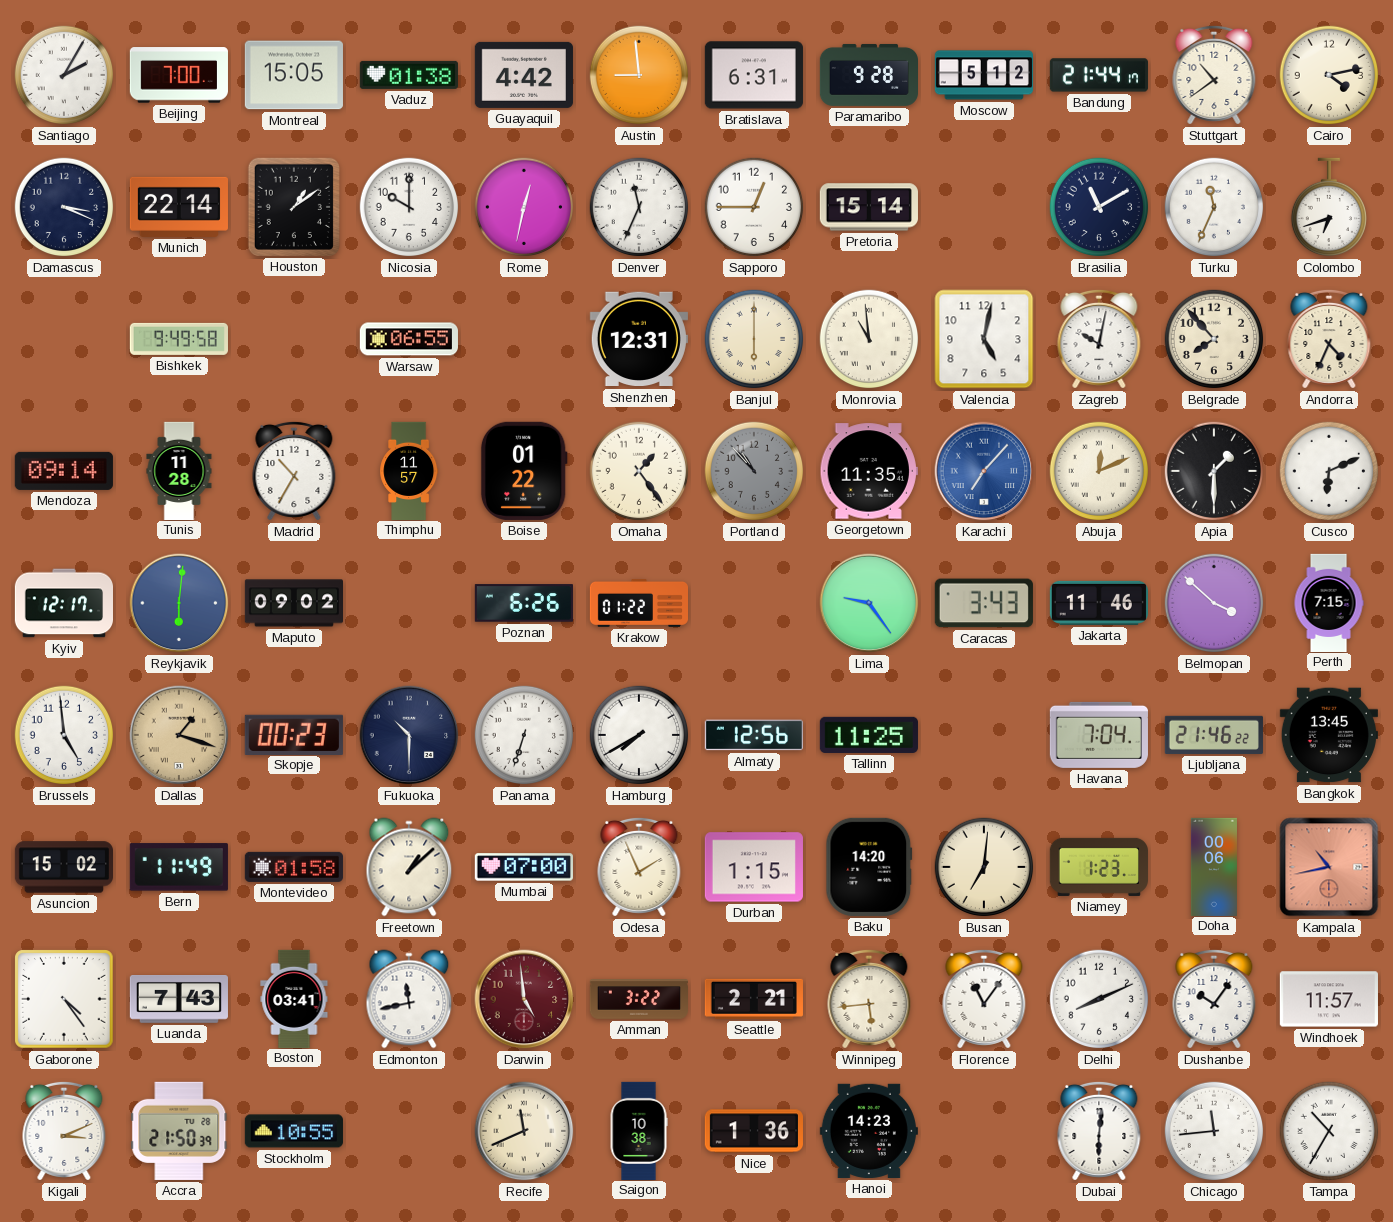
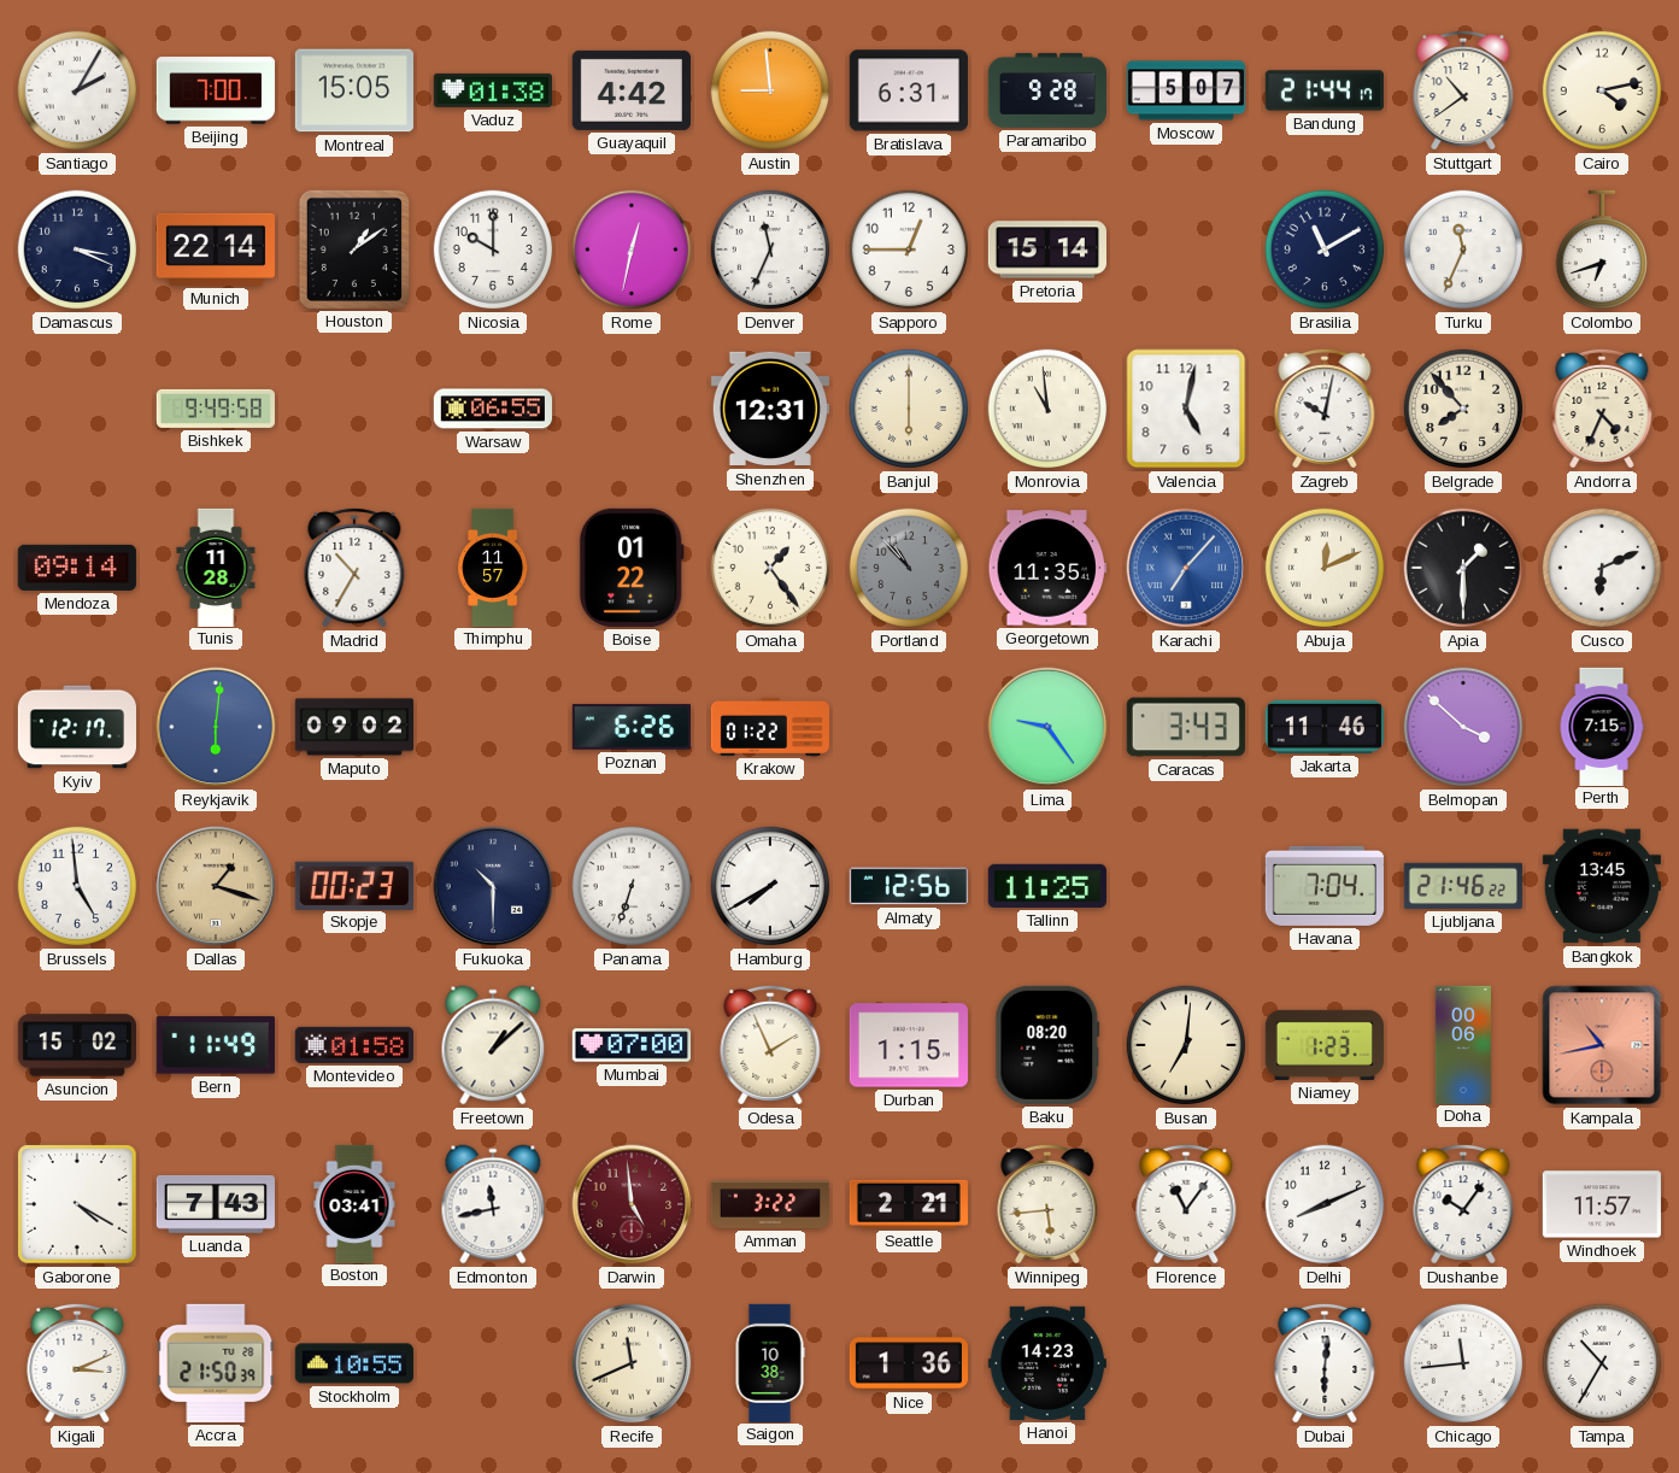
Moscow: 5:12 -> 5:07
Baku: 14:20 -> 08:20
Gaborone: 4:24 -> 4:20
